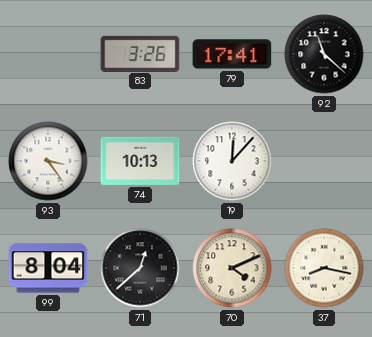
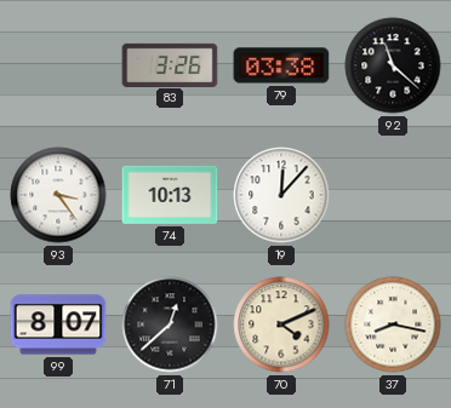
79: 17:41 -> 03:38
99: 8:04 -> 8:07
